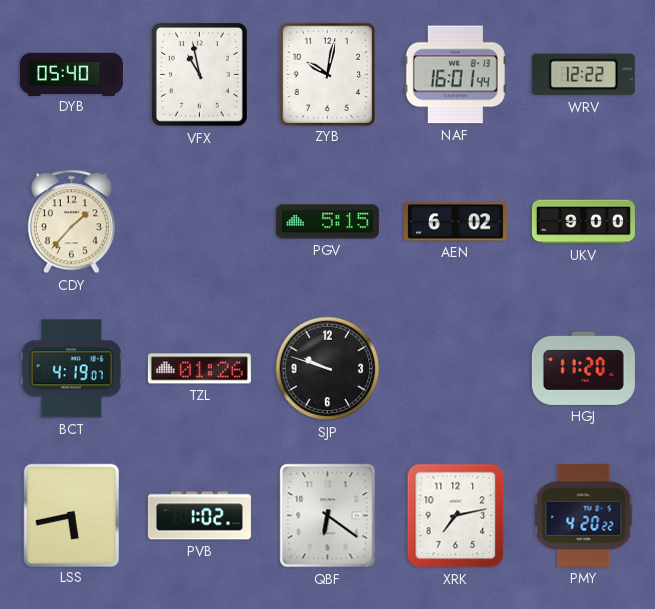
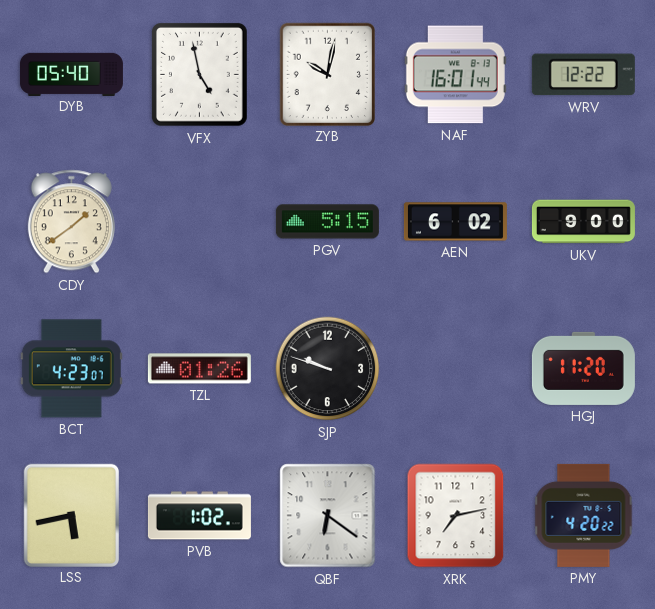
VFX: 10:58 -> 4:58
CDY: 1:37 -> 1:39
BCT: 4:19 -> 4:23
